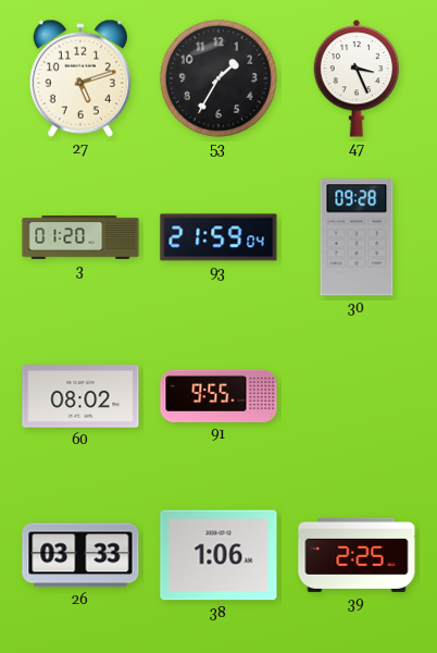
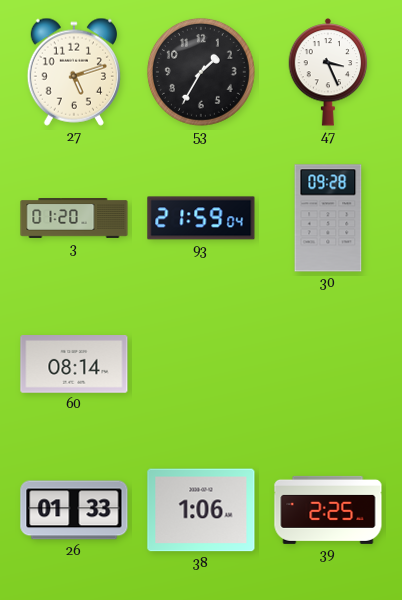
60: 08:02 -> 08:14
91: 9:55 -> none
26: 03:33 -> 01:33
